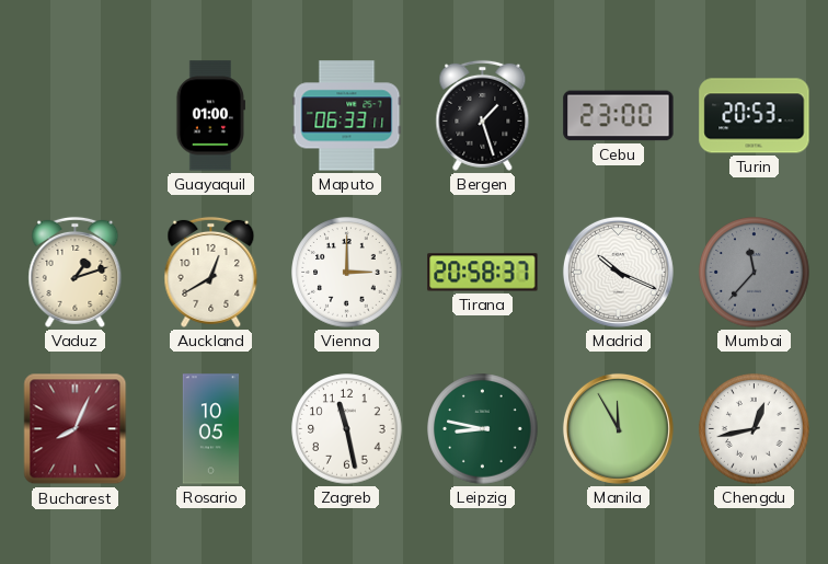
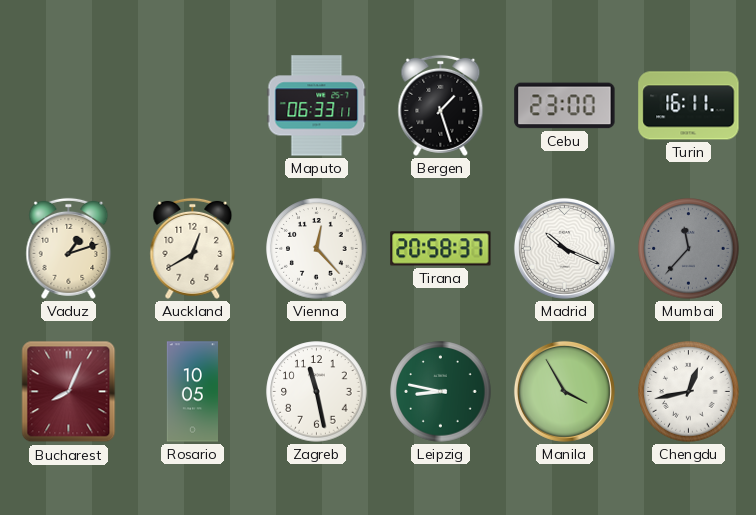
Guayaquil: 01:00 -> none
Turin: 20:53 -> 16:11
Vienna: 3:00 -> 12:23
Manila: 11:55 -> 3:55
